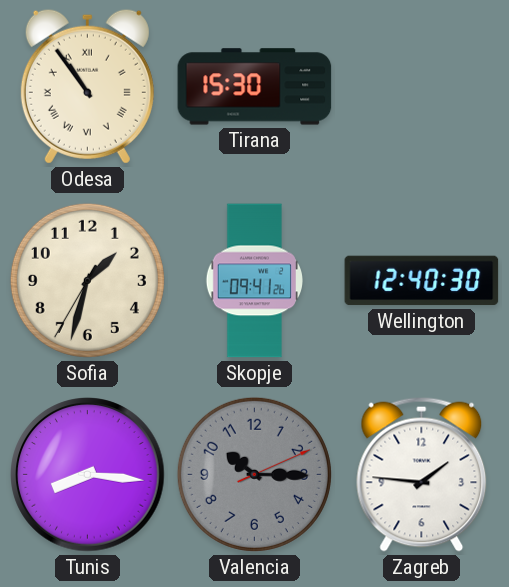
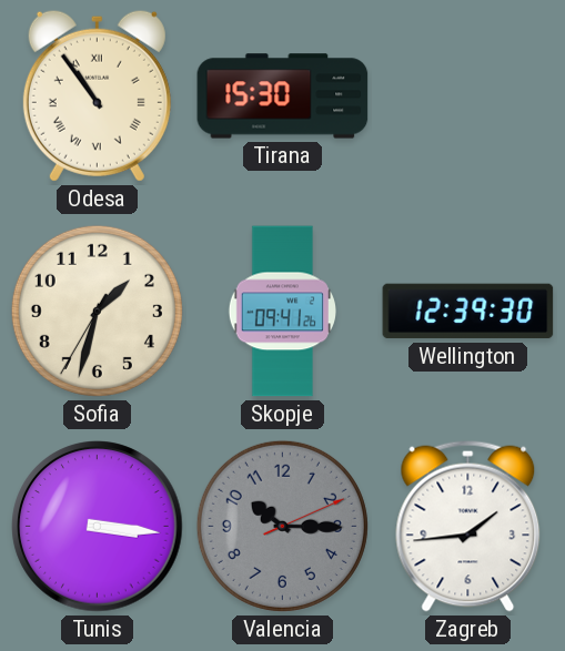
Wellington: 12:40 -> 12:39
Tunis: 8:16 -> 3:16
Zagreb: 1:46 -> 1:44
